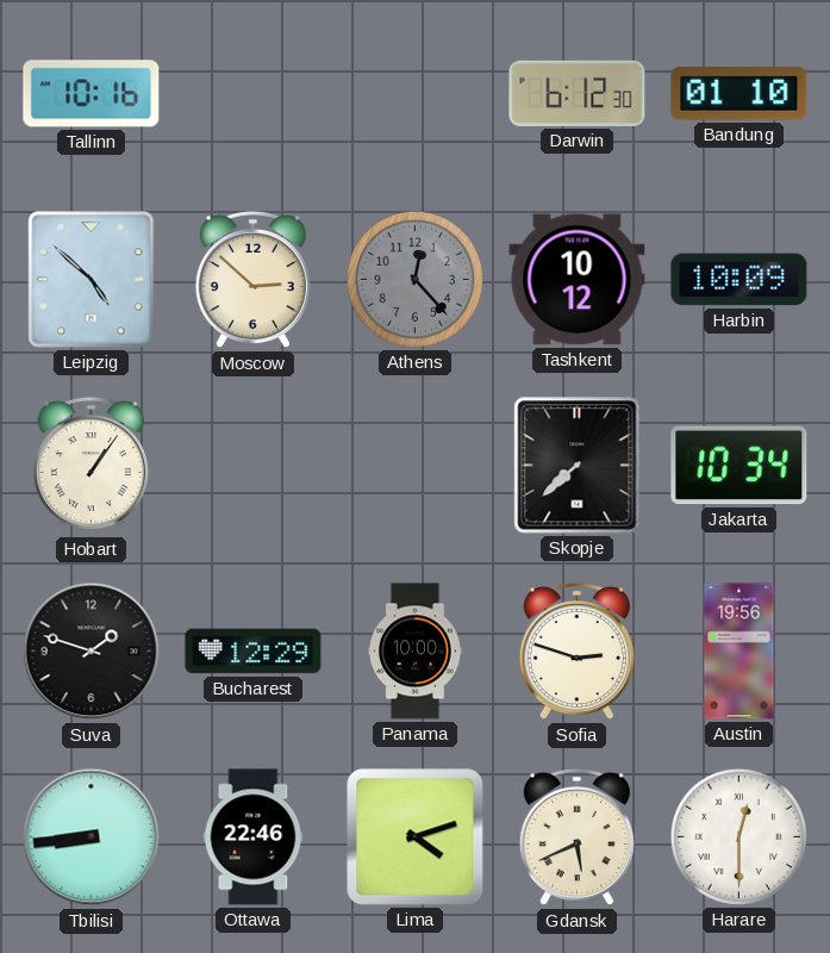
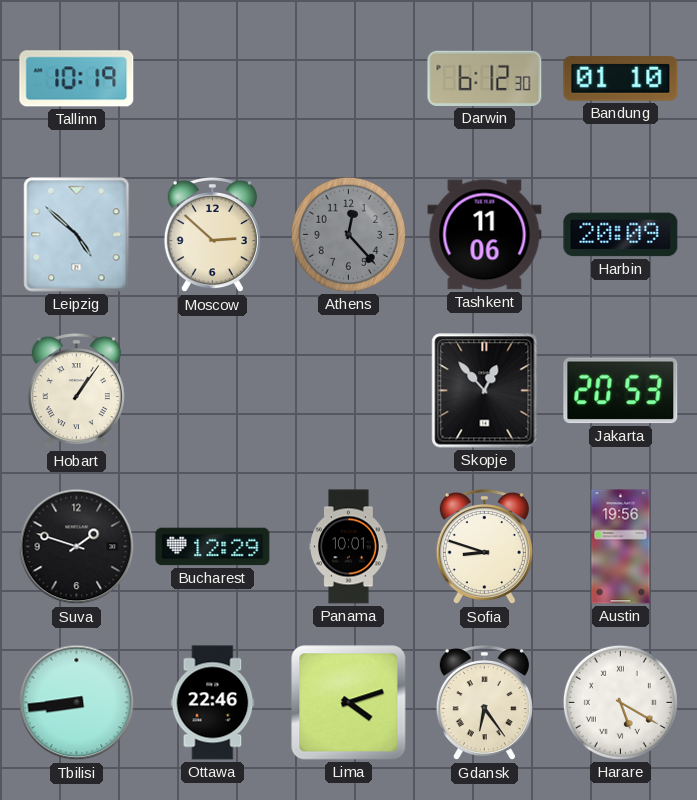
Tallinn: 10:16 -> 10:19
Tashkent: 10:12 -> 11:06
Harbin: 10:09 -> 20:09
Skopje: 7:38 -> 12:53
Jakarta: 10:34 -> 20:53
Panama: 10:00 -> 10:01
Sofia: 2:48 -> 8:48
Gdansk: 5:41 -> 6:24
Harare: 12:30 -> 5:20
